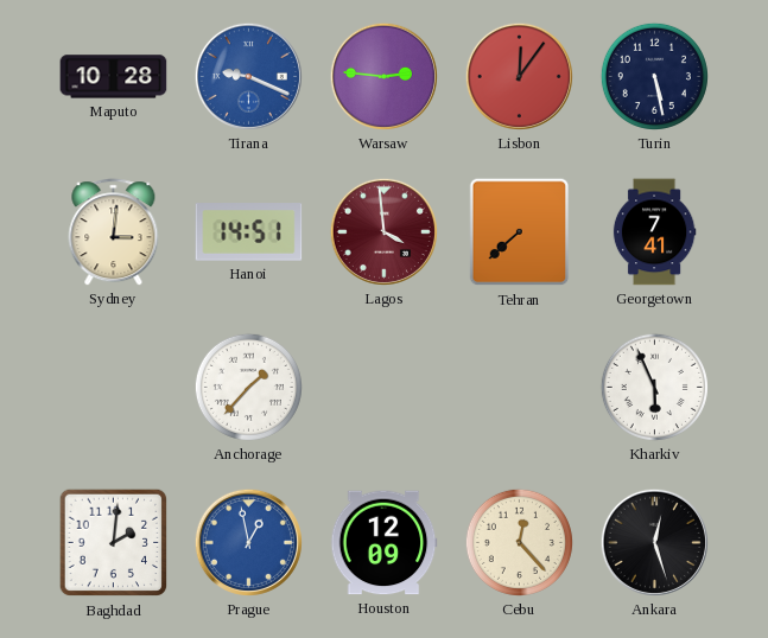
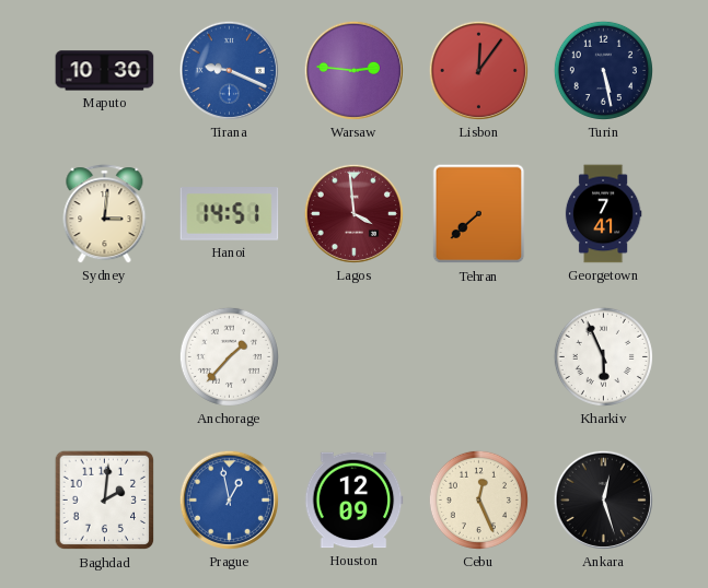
Maputo: 10:28 -> 10:30
Cebu: 12:23 -> 12:26
